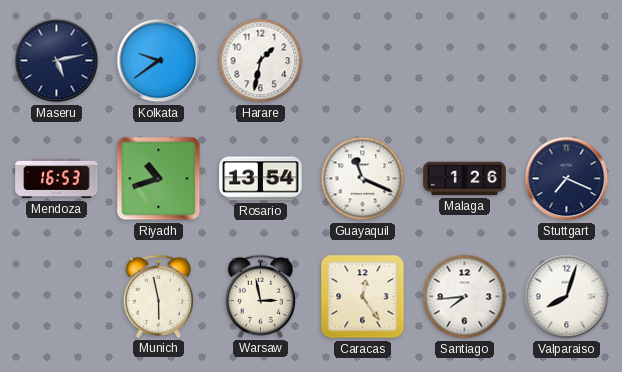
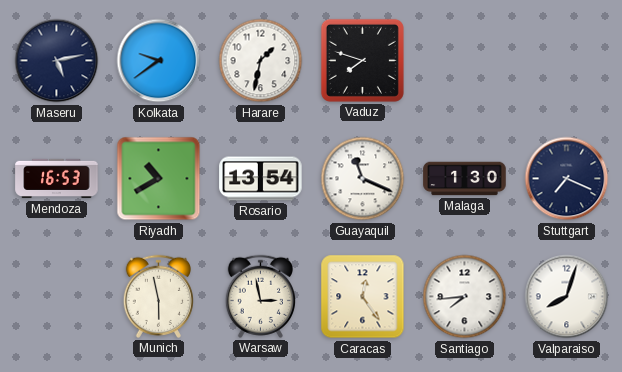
Vaduz: none -> 7:48
Riyadh: 10:42 -> 10:40
Malaga: 1:26 -> 1:30
